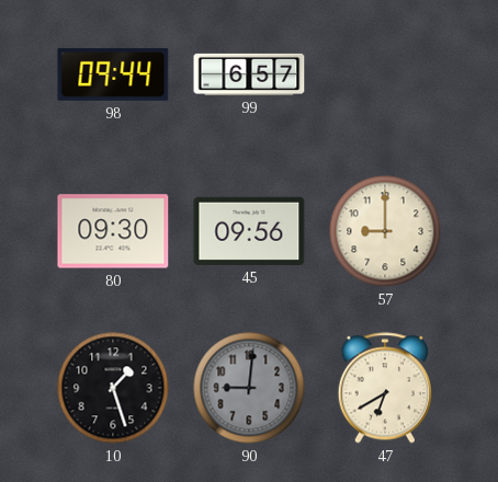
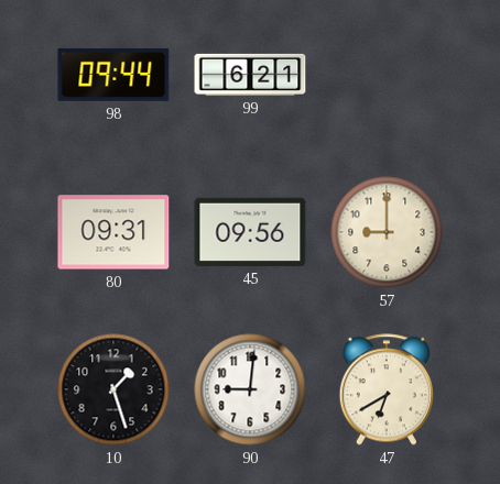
99: 6:57 -> 6:21
80: 09:30 -> 09:31
90 dial: grey -> white
